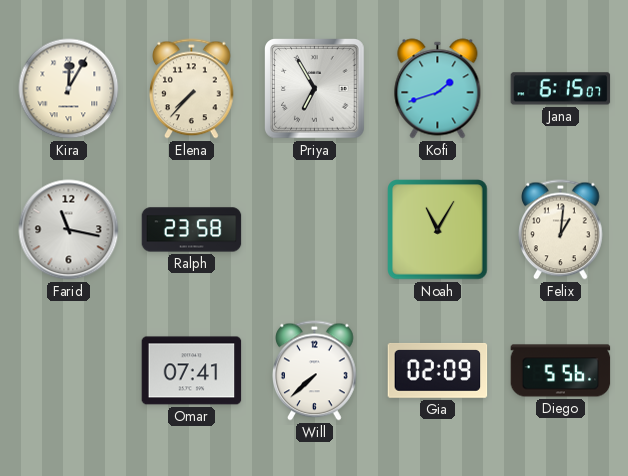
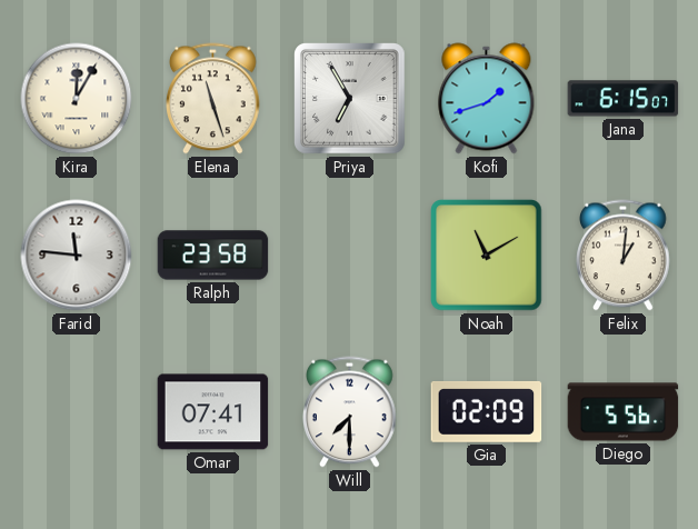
Elena: 7:37 -> 11:27
Farid: 11:17 -> 11:46
Noah: 11:05 -> 11:10
Will: 7:38 -> 7:30
